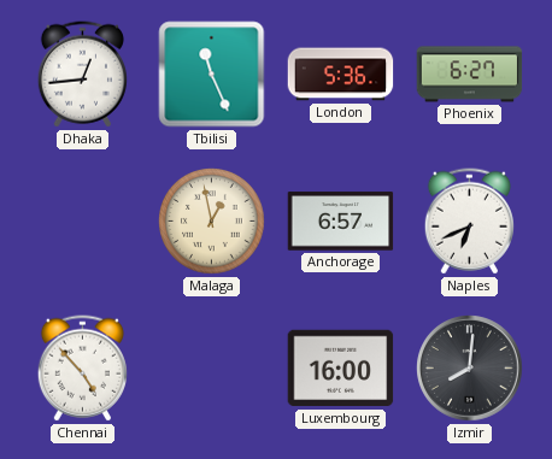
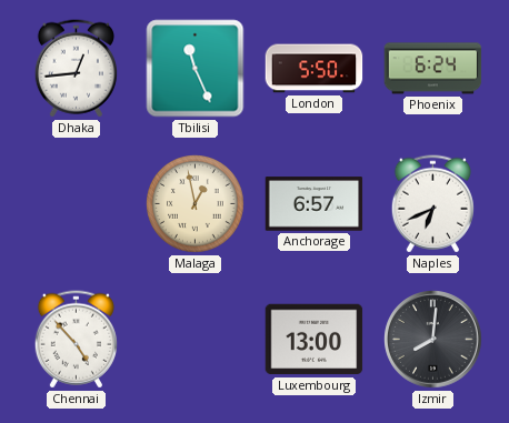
London: 5:36 -> 5:50
Phoenix: 6:27 -> 6:24
Luxembourg: 16:00 -> 13:00
